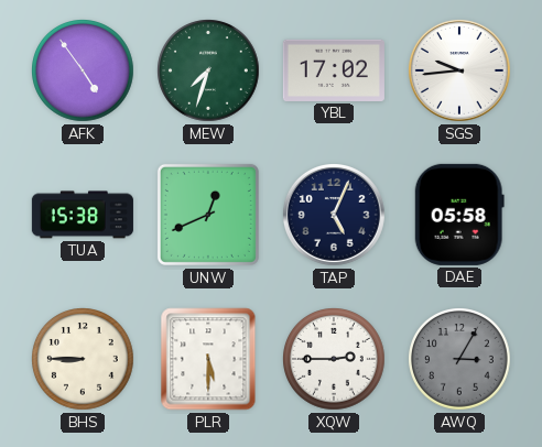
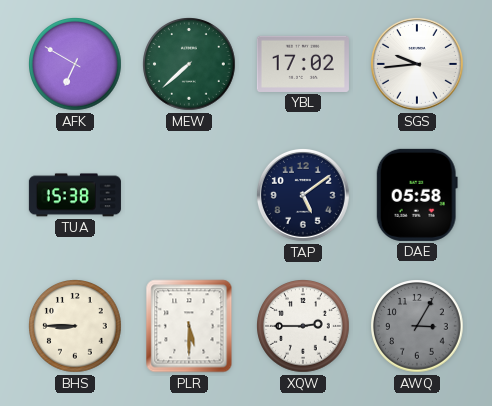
AFK: 4:54 -> 6:50
MEW: 7:33 -> 7:38
UNW: 12:41 -> none
TAP: 5:04 -> 5:09
